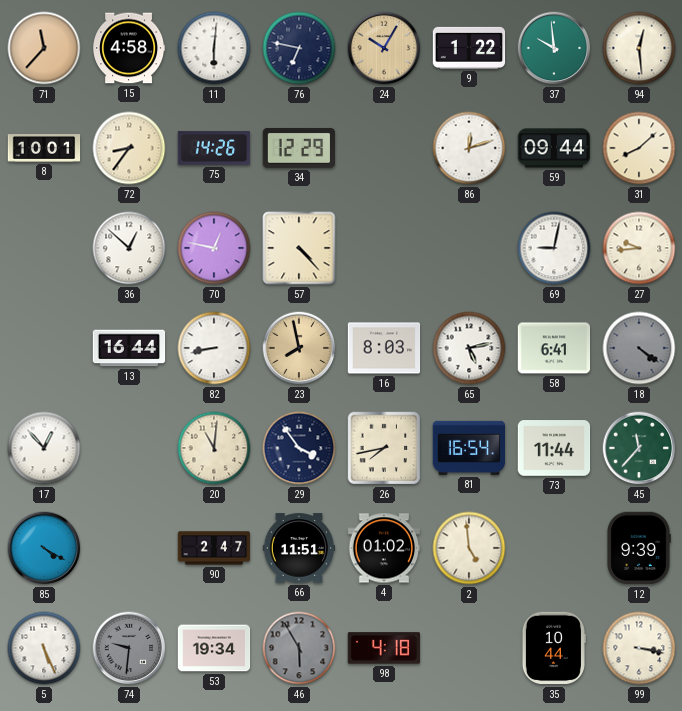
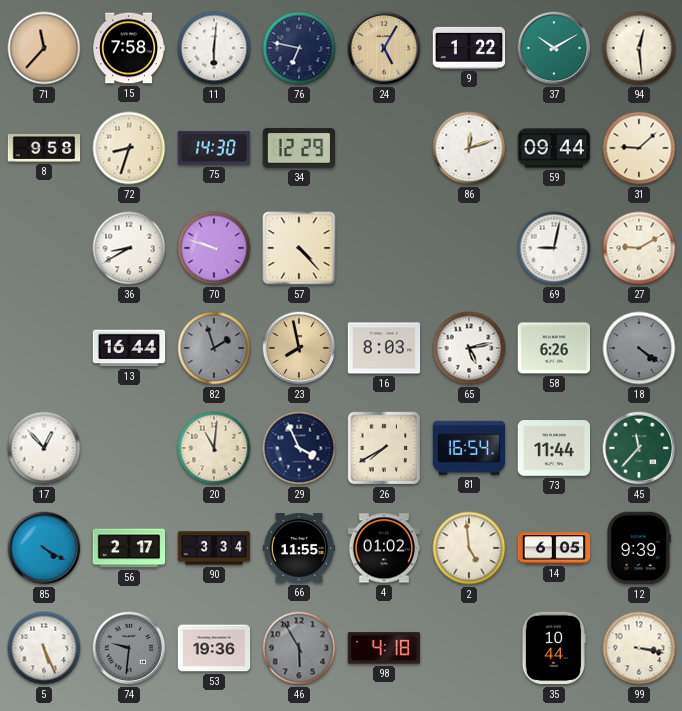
15: 4:58 -> 7:58
24: 10:05 -> 5:05
37: 9:59 -> 10:10
8: 10:01 -> 9:58
72: 8:36 -> 8:33
75: 14:26 -> 14:30
31: 8:08 -> 9:08
36: 12:52 -> 8:40
70: 12:47 -> 9:48
27: 9:44 -> 9:10
82: 8:43 -> 1:57
82 dial: white -> grey
58: 6:41 -> 6:26
29: 3:54 -> 3:56
26: 7:43 -> 7:40
56: none -> 2:17
90: 2:47 -> 3:34
66: 11:51 -> 11:55
14: none -> 6:05
53: 19:34 -> 19:36
